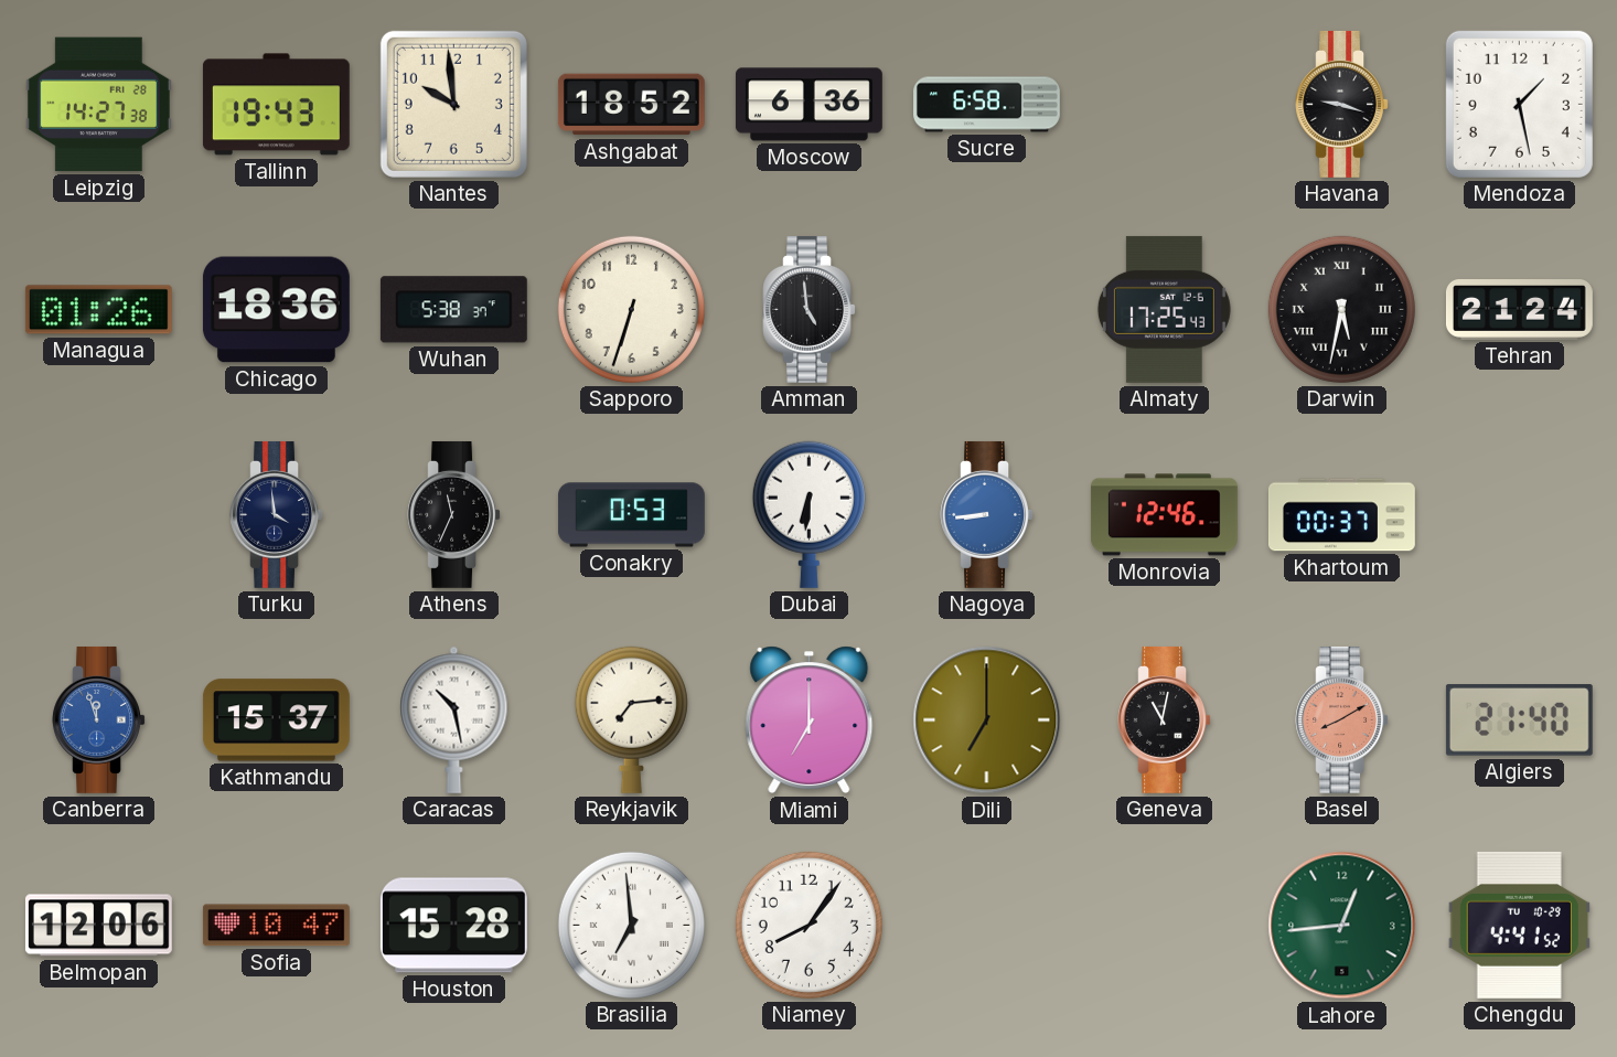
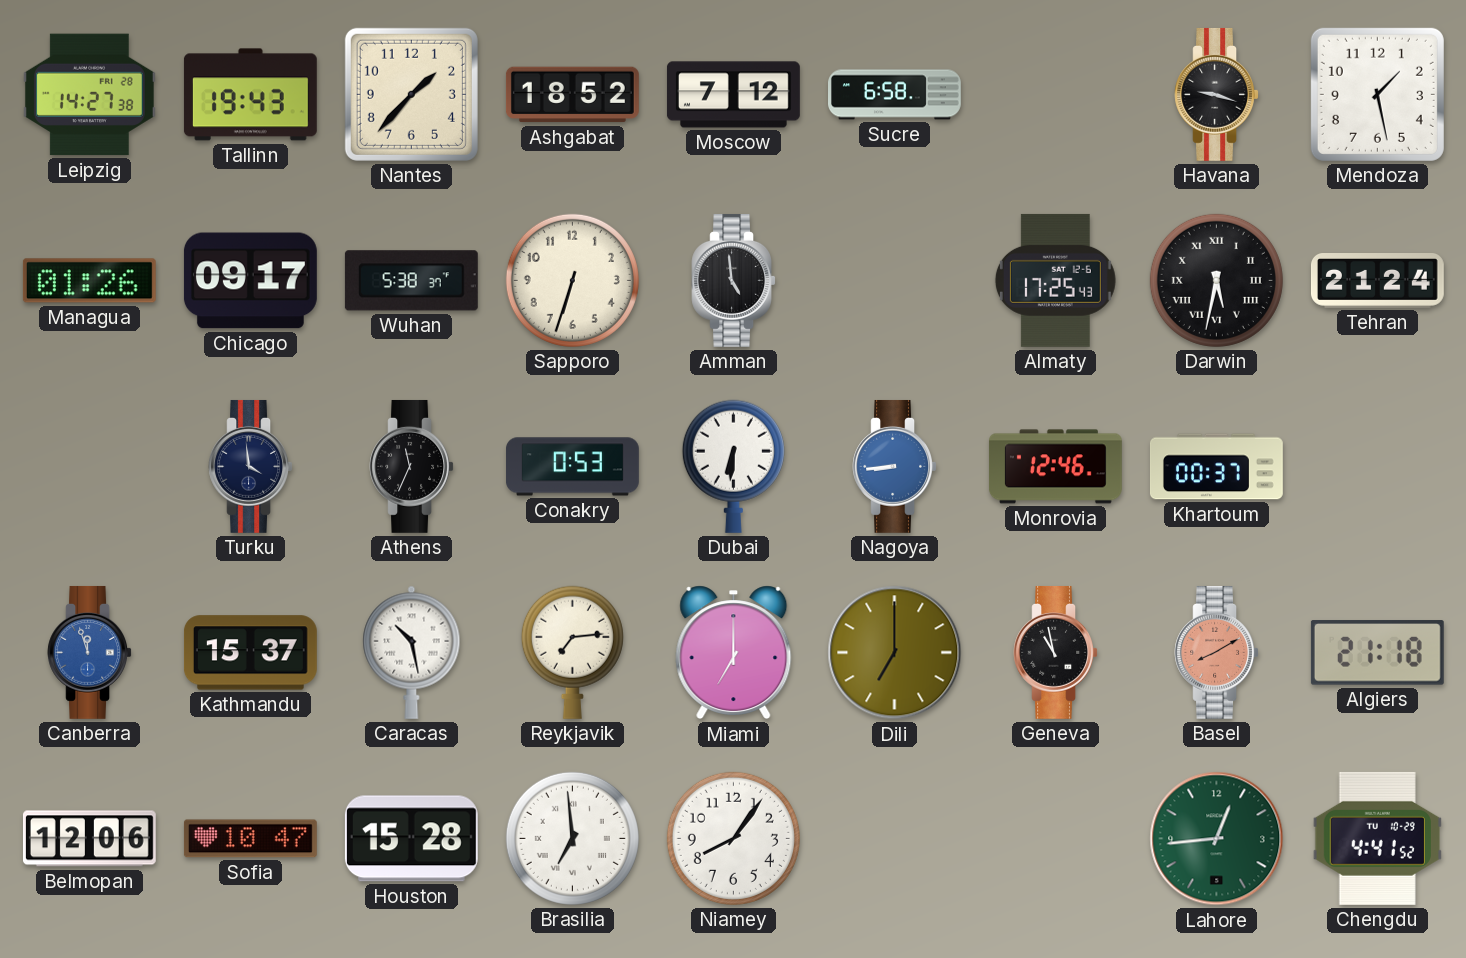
Nantes: 9:59 -> 1:37
Moscow: 6:36 -> 7:12
Chicago: 18:36 -> 09:17
Geneva: 11:02 -> 10:58
Algiers: 21:40 -> 21:18
